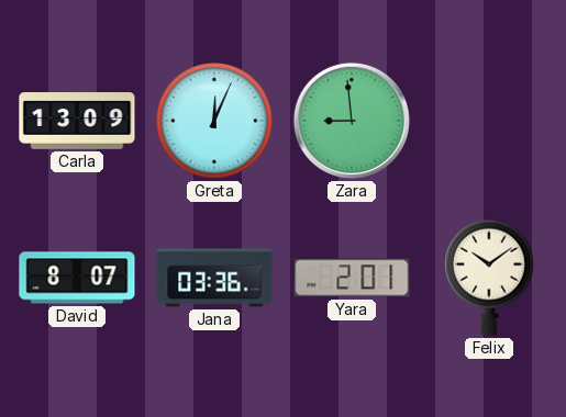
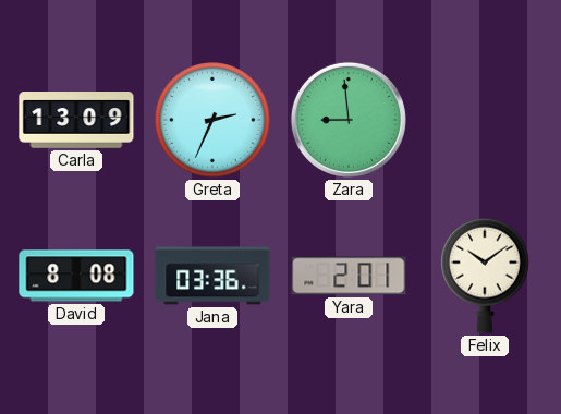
Greta: 12:04 -> 2:34
David: 8:07 -> 8:08
